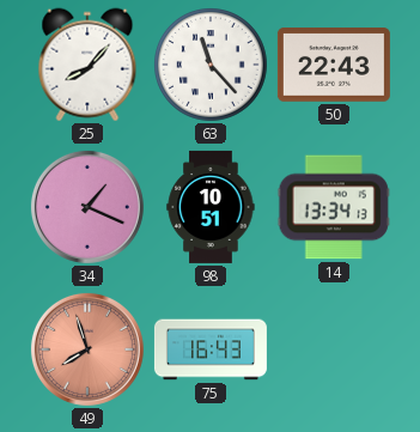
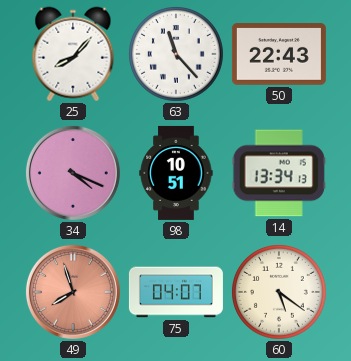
34: 1:19 -> 4:19
75: 16:43 -> 04:07
60: none -> 5:21
